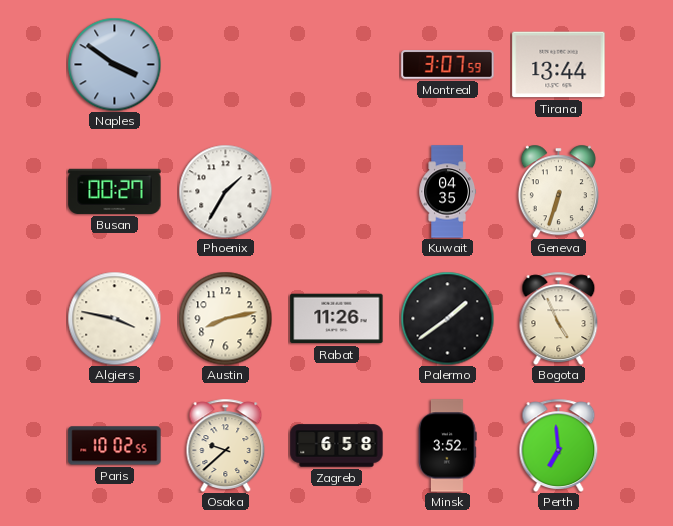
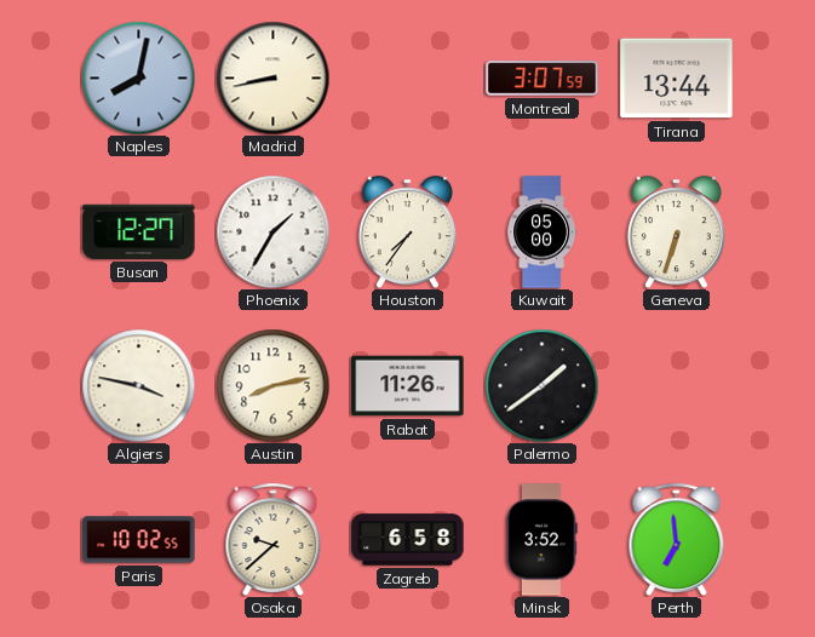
Naples: 3:51 -> 8:02
Madrid: none -> 8:43
Busan: 00:27 -> 12:27
Houston: none -> 7:36
Kuwait: 04:35 -> 05:00
Bogota: 4:56 -> none
